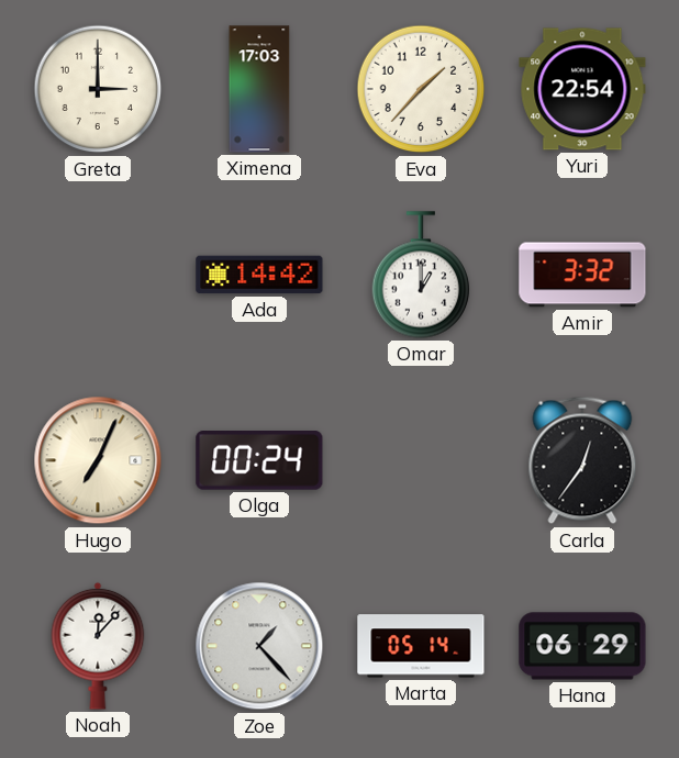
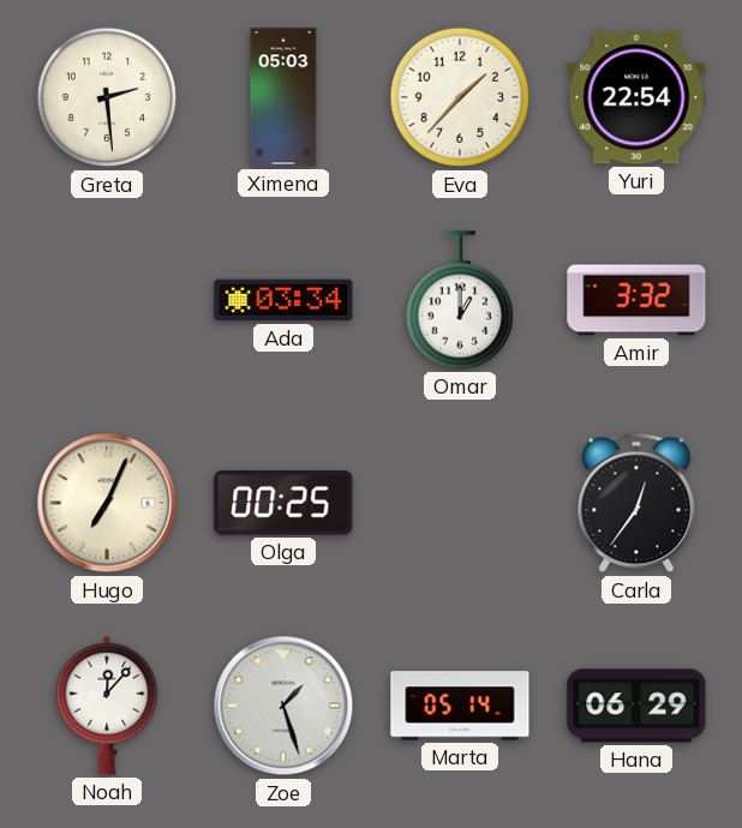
Greta: 3:00 -> 2:29
Ximena: 17:03 -> 05:03
Ada: 14:42 -> 03:34
Olga: 00:24 -> 00:25
Zoe: 1:23 -> 1:27
